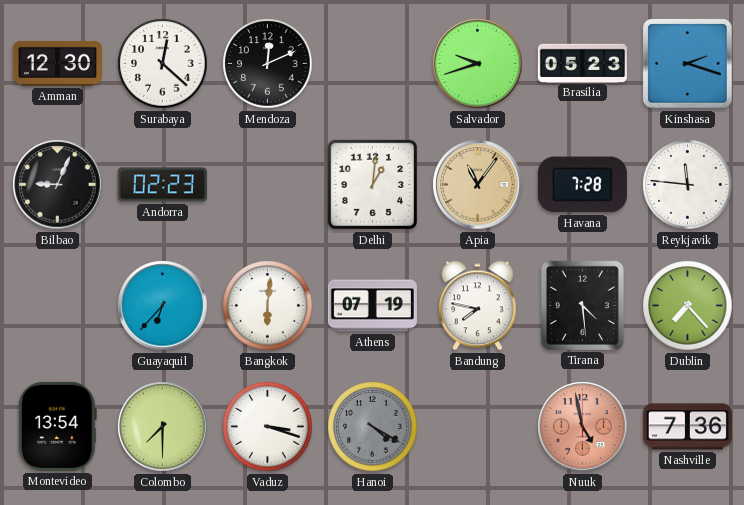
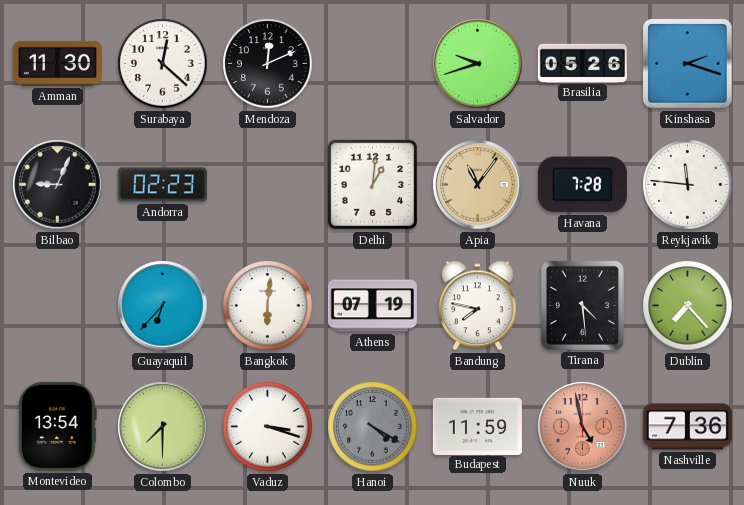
Amman: 12:30 -> 11:30
Brasilia: 05:23 -> 05:26
Budapest: none -> 11:59
